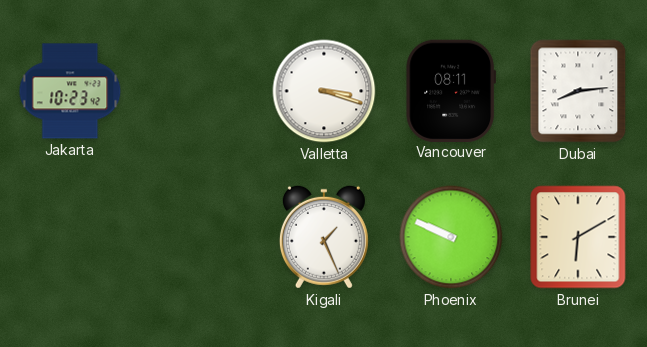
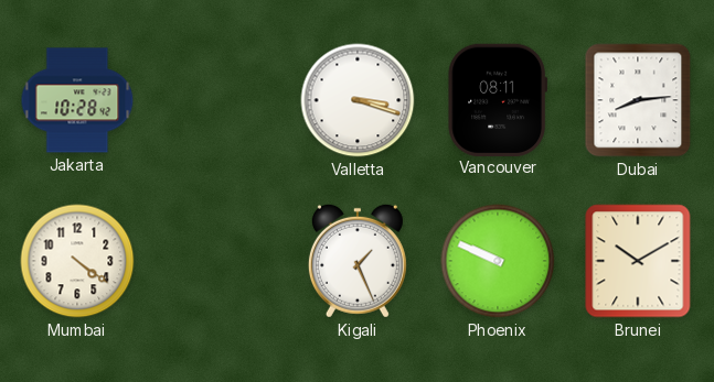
Jakarta: 10:23 -> 10:28
Mumbai: none -> 4:21
Brunei: 6:10 -> 10:10
